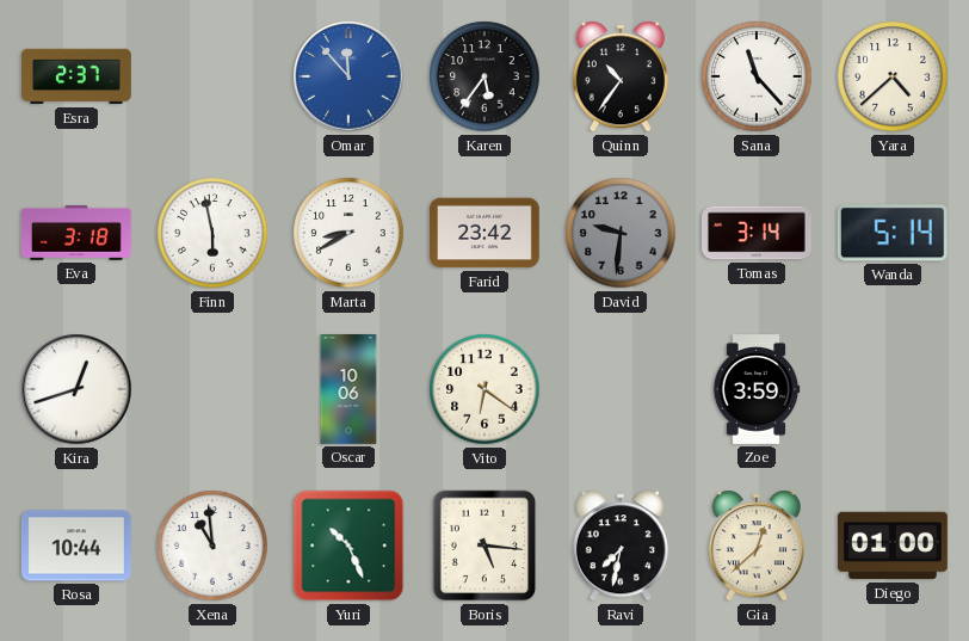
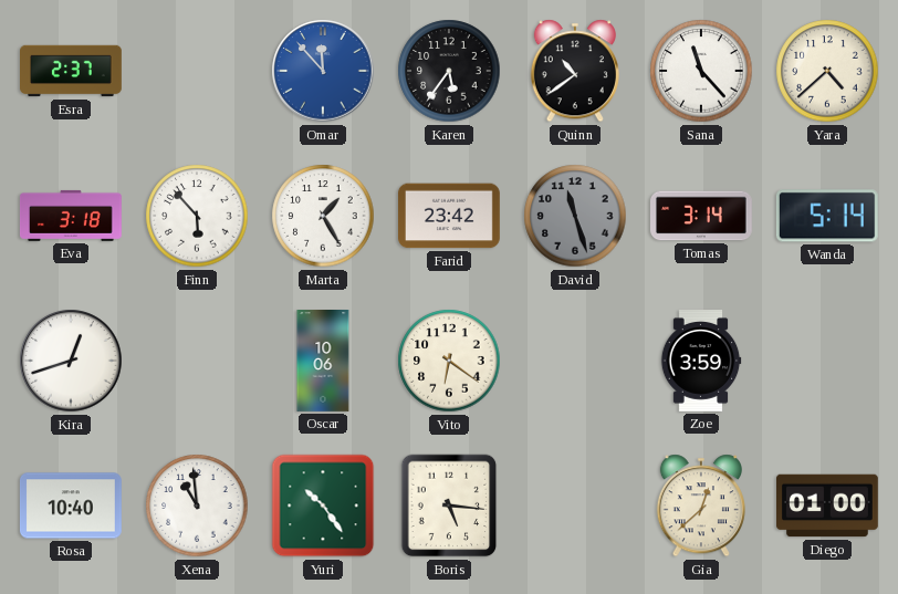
Quinn: 10:36 -> 10:39
Finn: 5:58 -> 5:53
Marta: 8:40 -> 1:25
David: 9:31 -> 11:27
Rosa: 10:44 -> 10:40
Yuri: 10:26 -> 10:24
Ravi: 7:32 -> none
